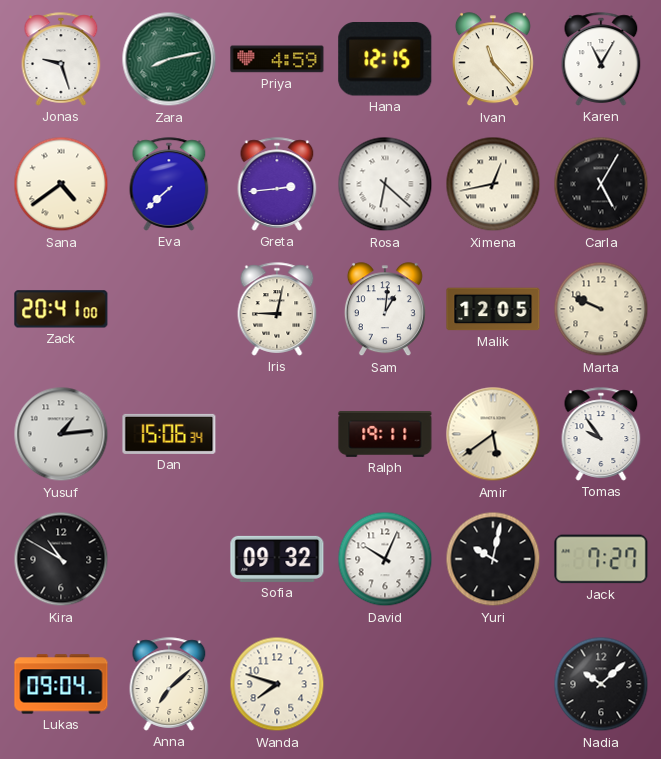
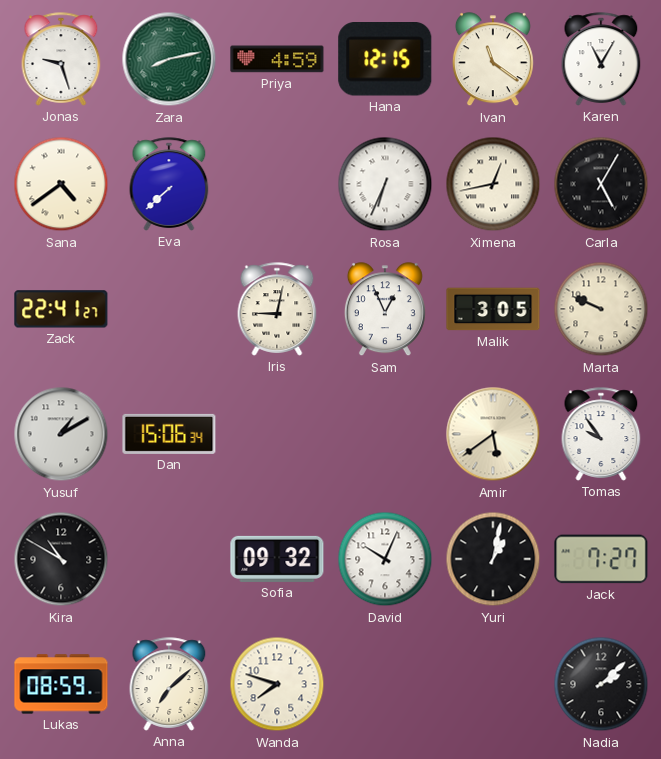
Ivan: 11:23 -> 11:21
Greta: 2:44 -> none
Rosa: 6:22 -> 6:34
Zack: 20:41 -> 22:41
Sam: 1:01 -> 12:56
Malik: 12:05 -> 3:05
Yusuf: 1:14 -> 1:10
Ralph: 19:11 -> none
Yuri: 10:02 -> 1:02
Lukas: 09:04 -> 08:59
Nadia: 10:08 -> 2:08
